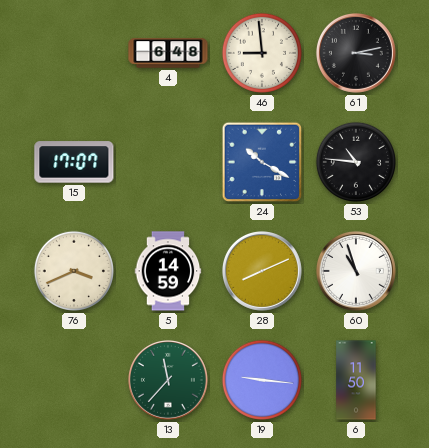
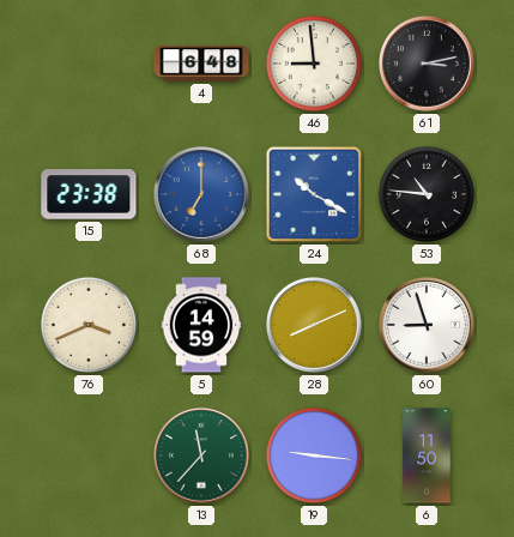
15: 17:07 -> 23:38
68: none -> 7:00
60: 10:57 -> 8:57
